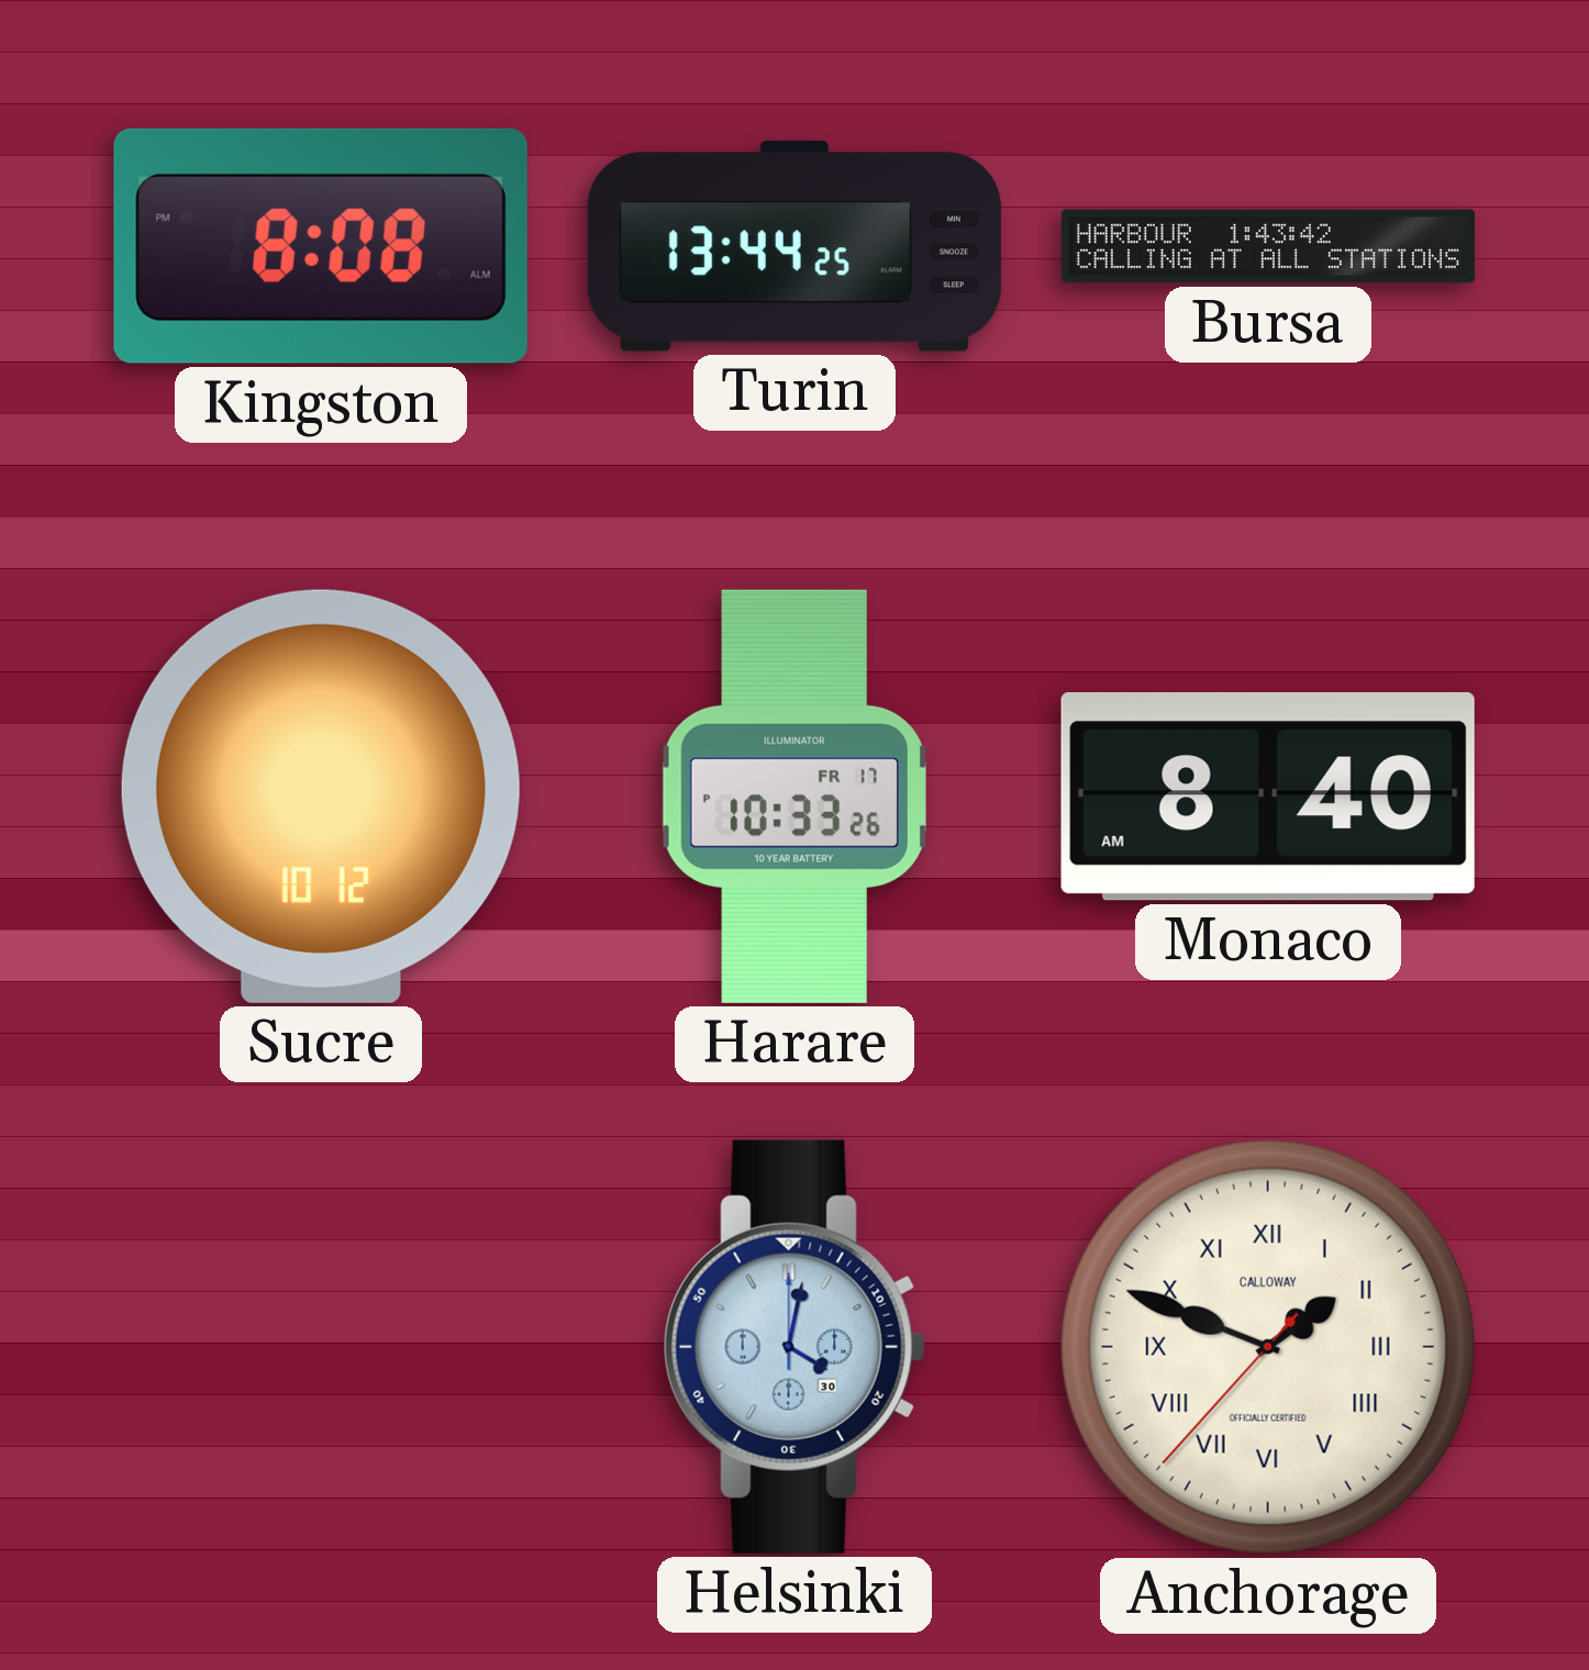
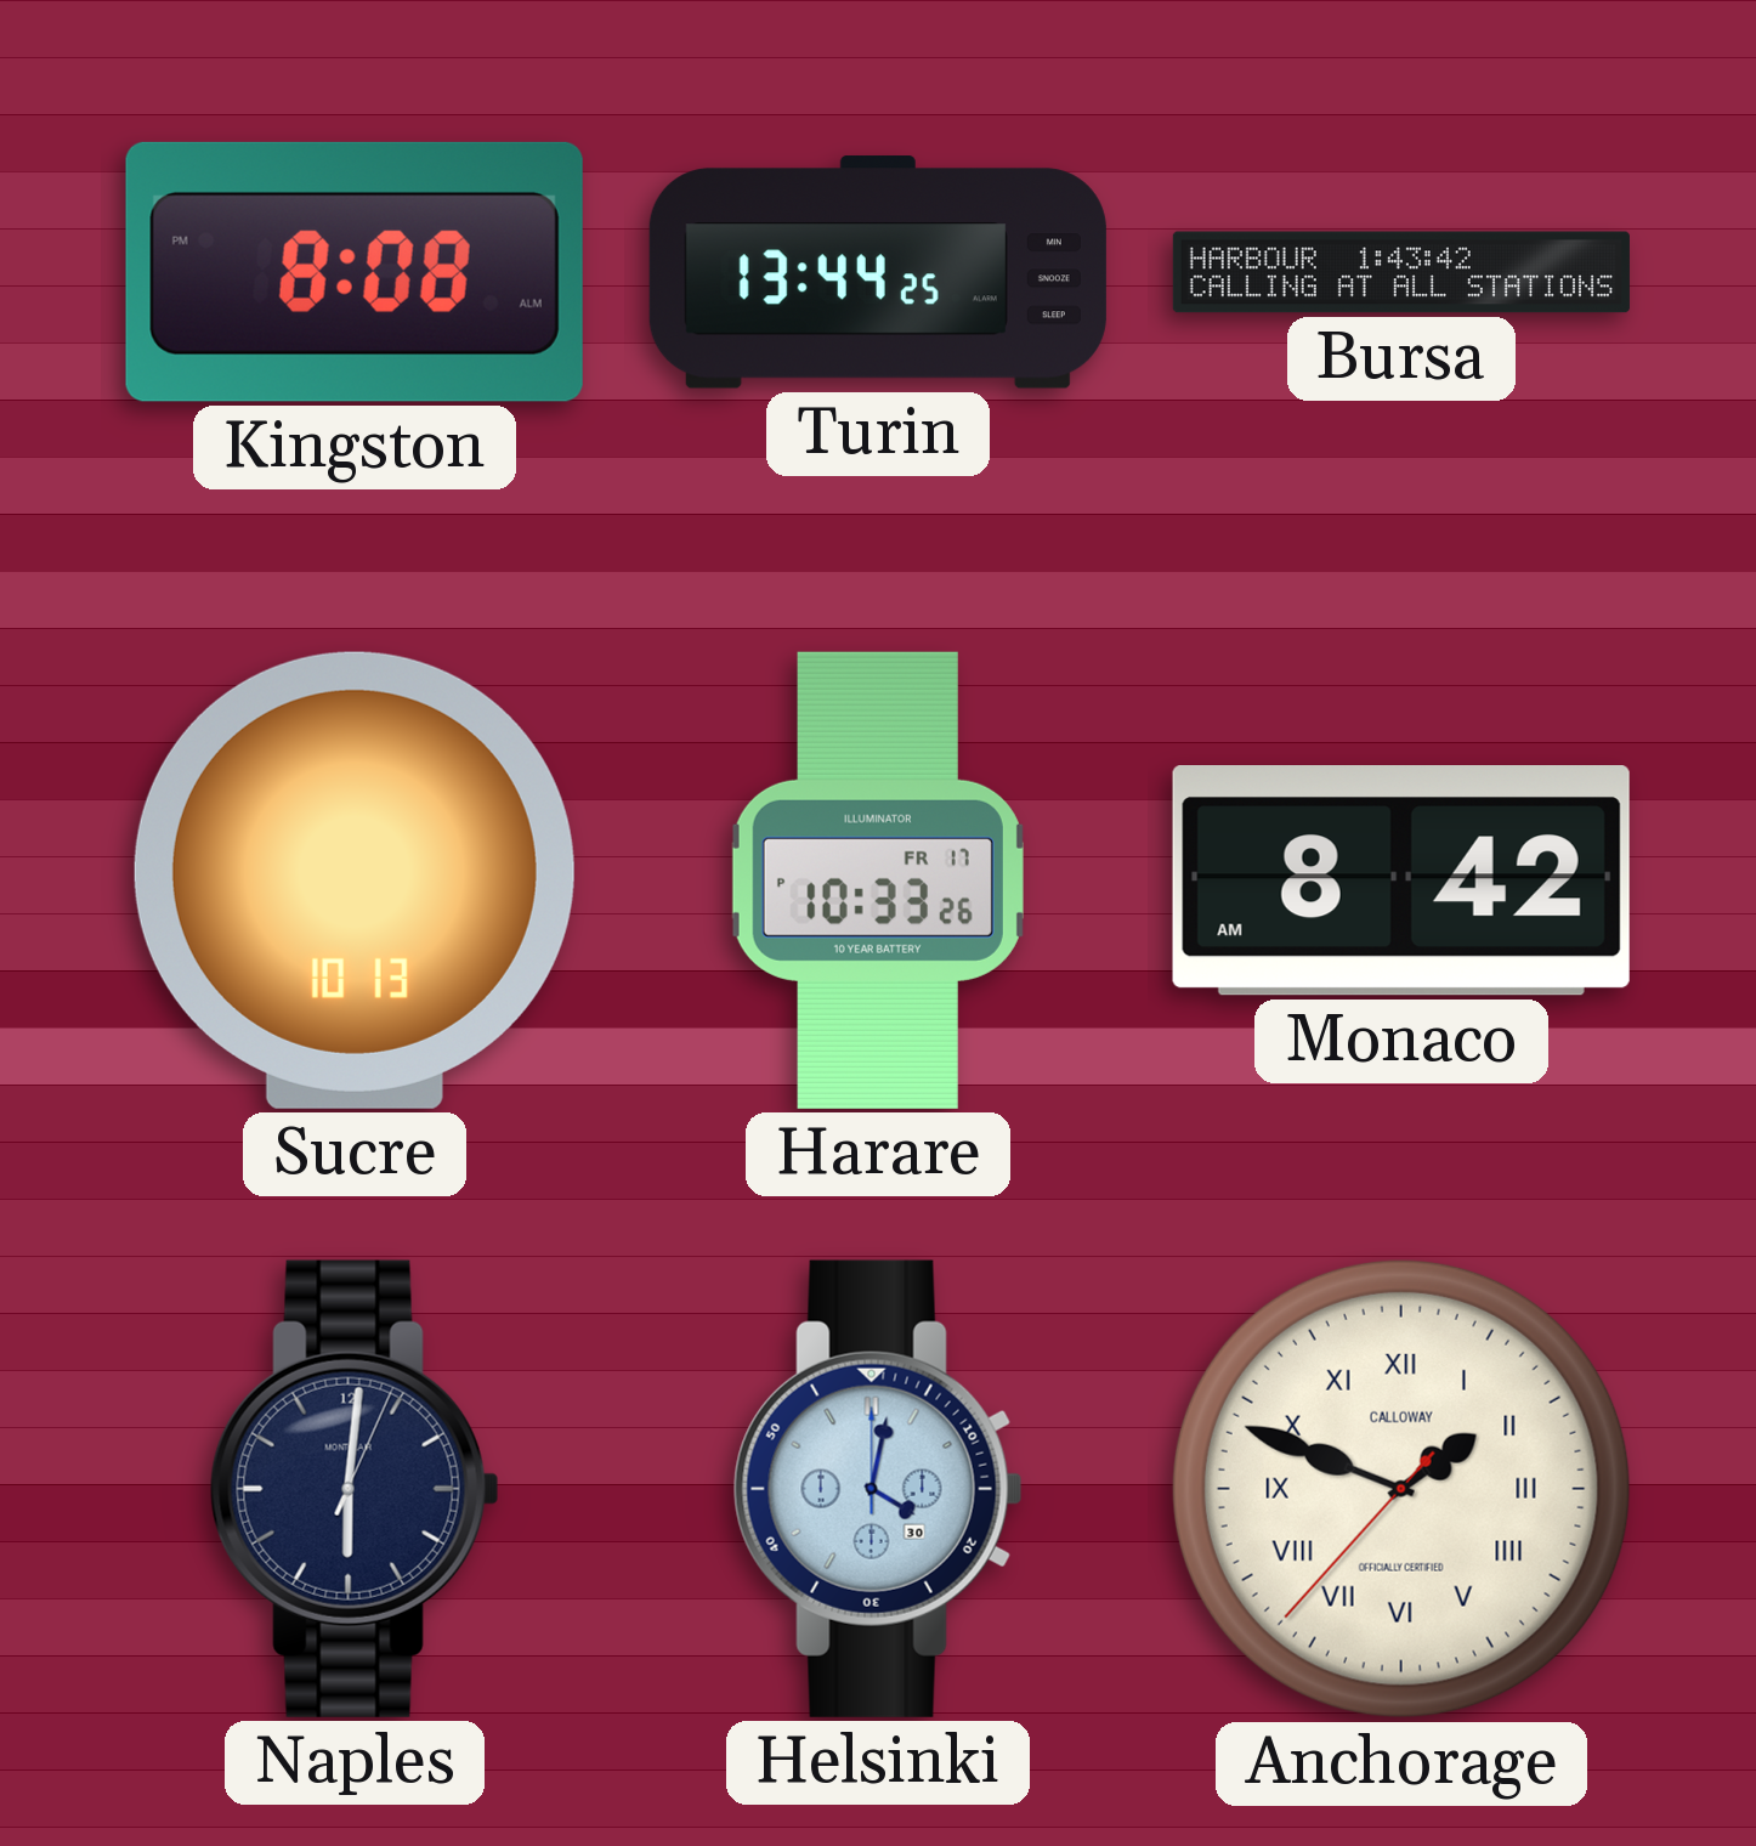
Sucre: 10:12 -> 10:13
Monaco: 8:40 -> 8:42
Naples: none -> 6:01
